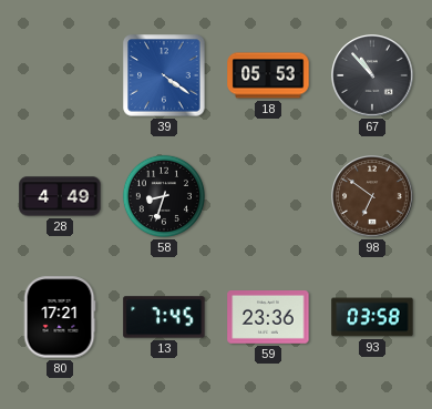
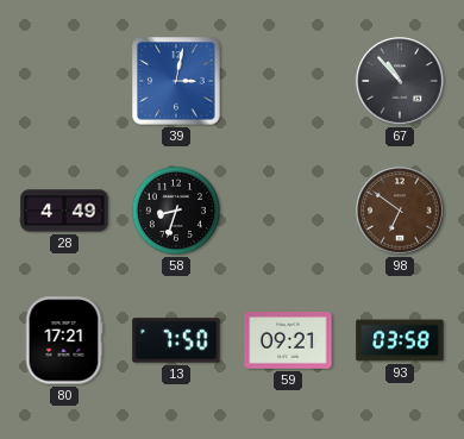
39: 4:21 -> 3:02
18: 05:53 -> none
13: 7:45 -> 7:50
59: 23:36 -> 09:21
